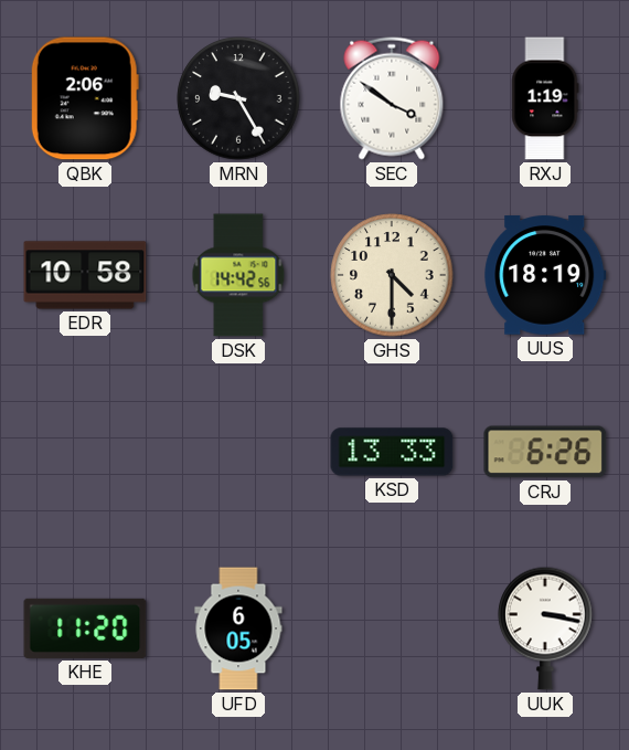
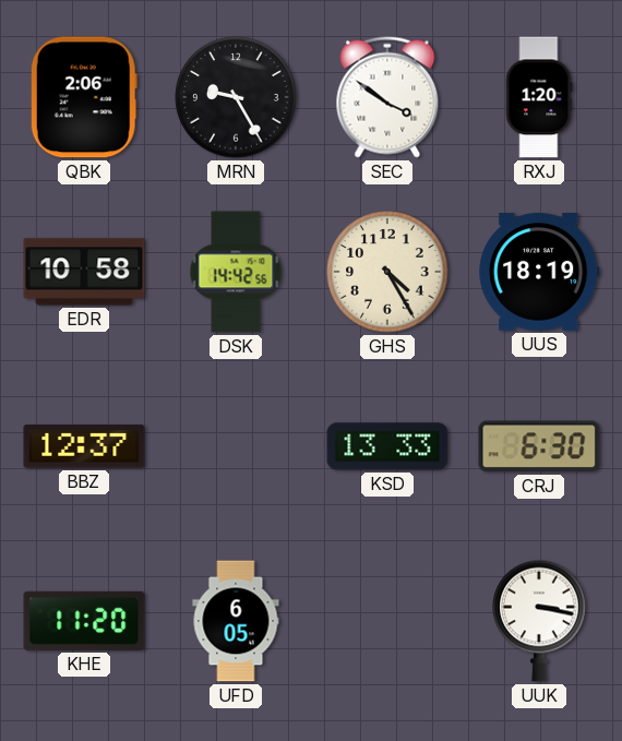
RXJ: 1:19 -> 1:20
GHS: 4:30 -> 4:25
BBZ: none -> 12:37
CRJ: 6:26 -> 6:30
